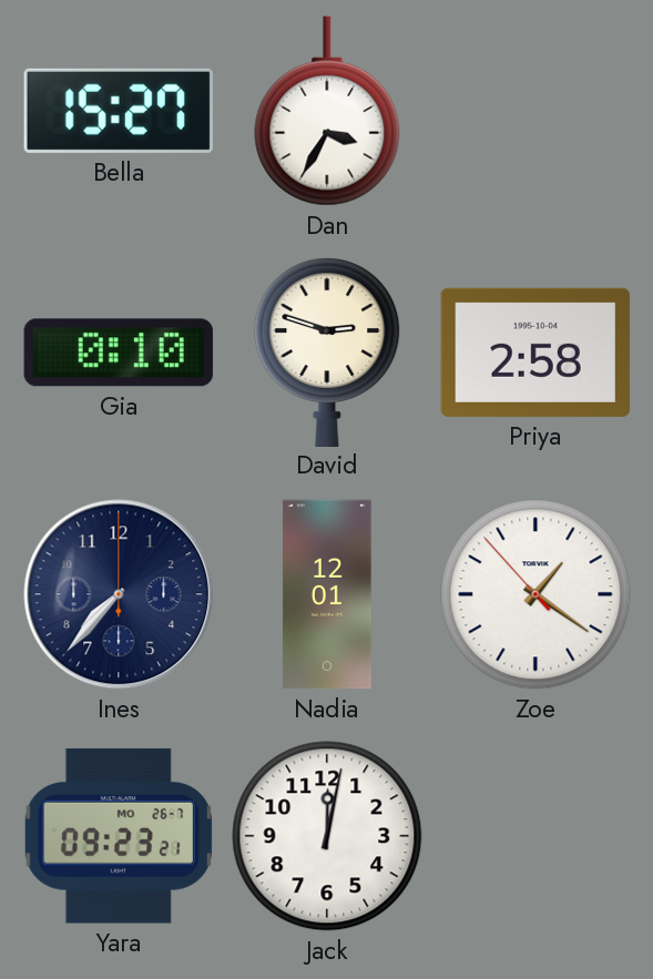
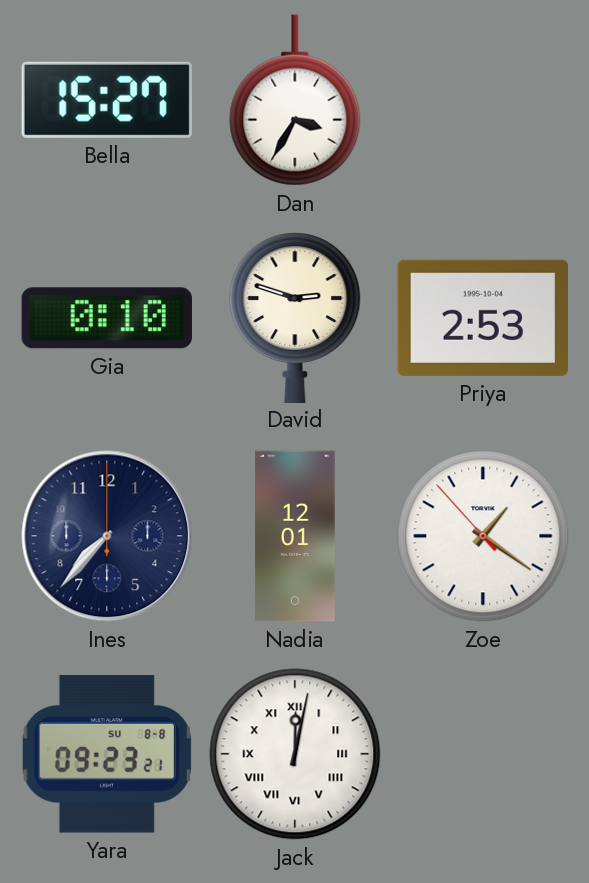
Priya: 2:58 -> 2:53
Yara date: MO 26-7 -> SU 8-8
Jack numerals: Arabic -> Roman
